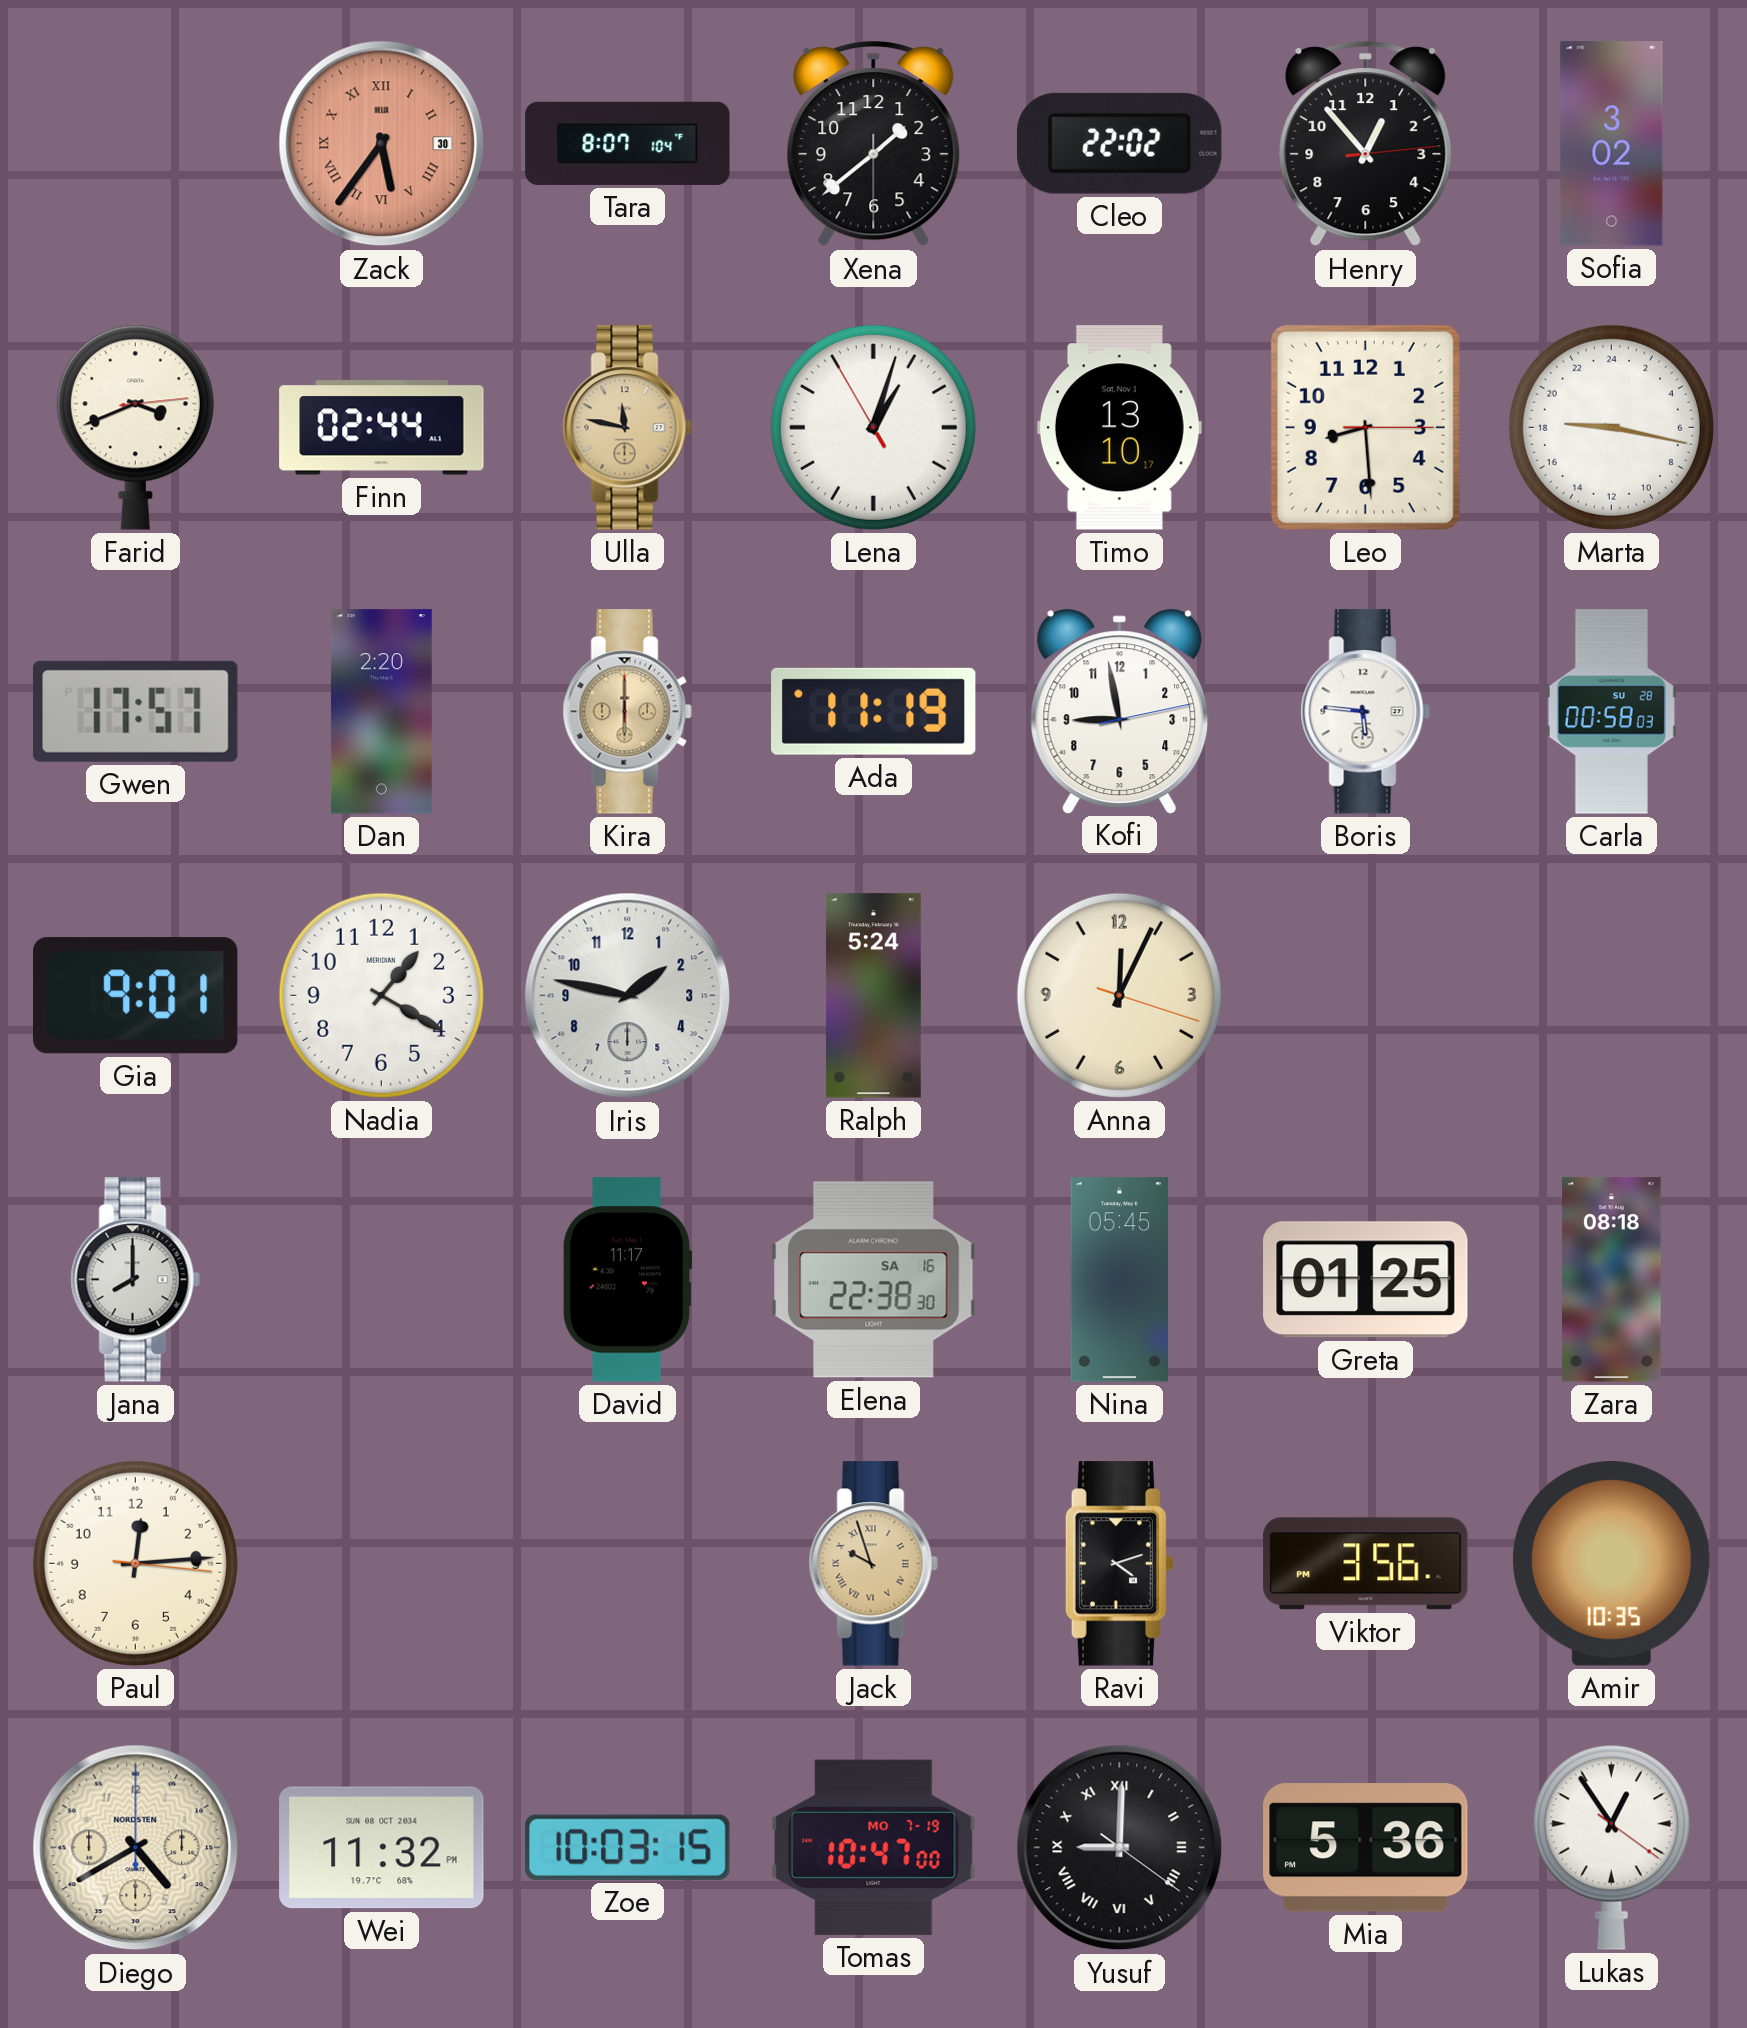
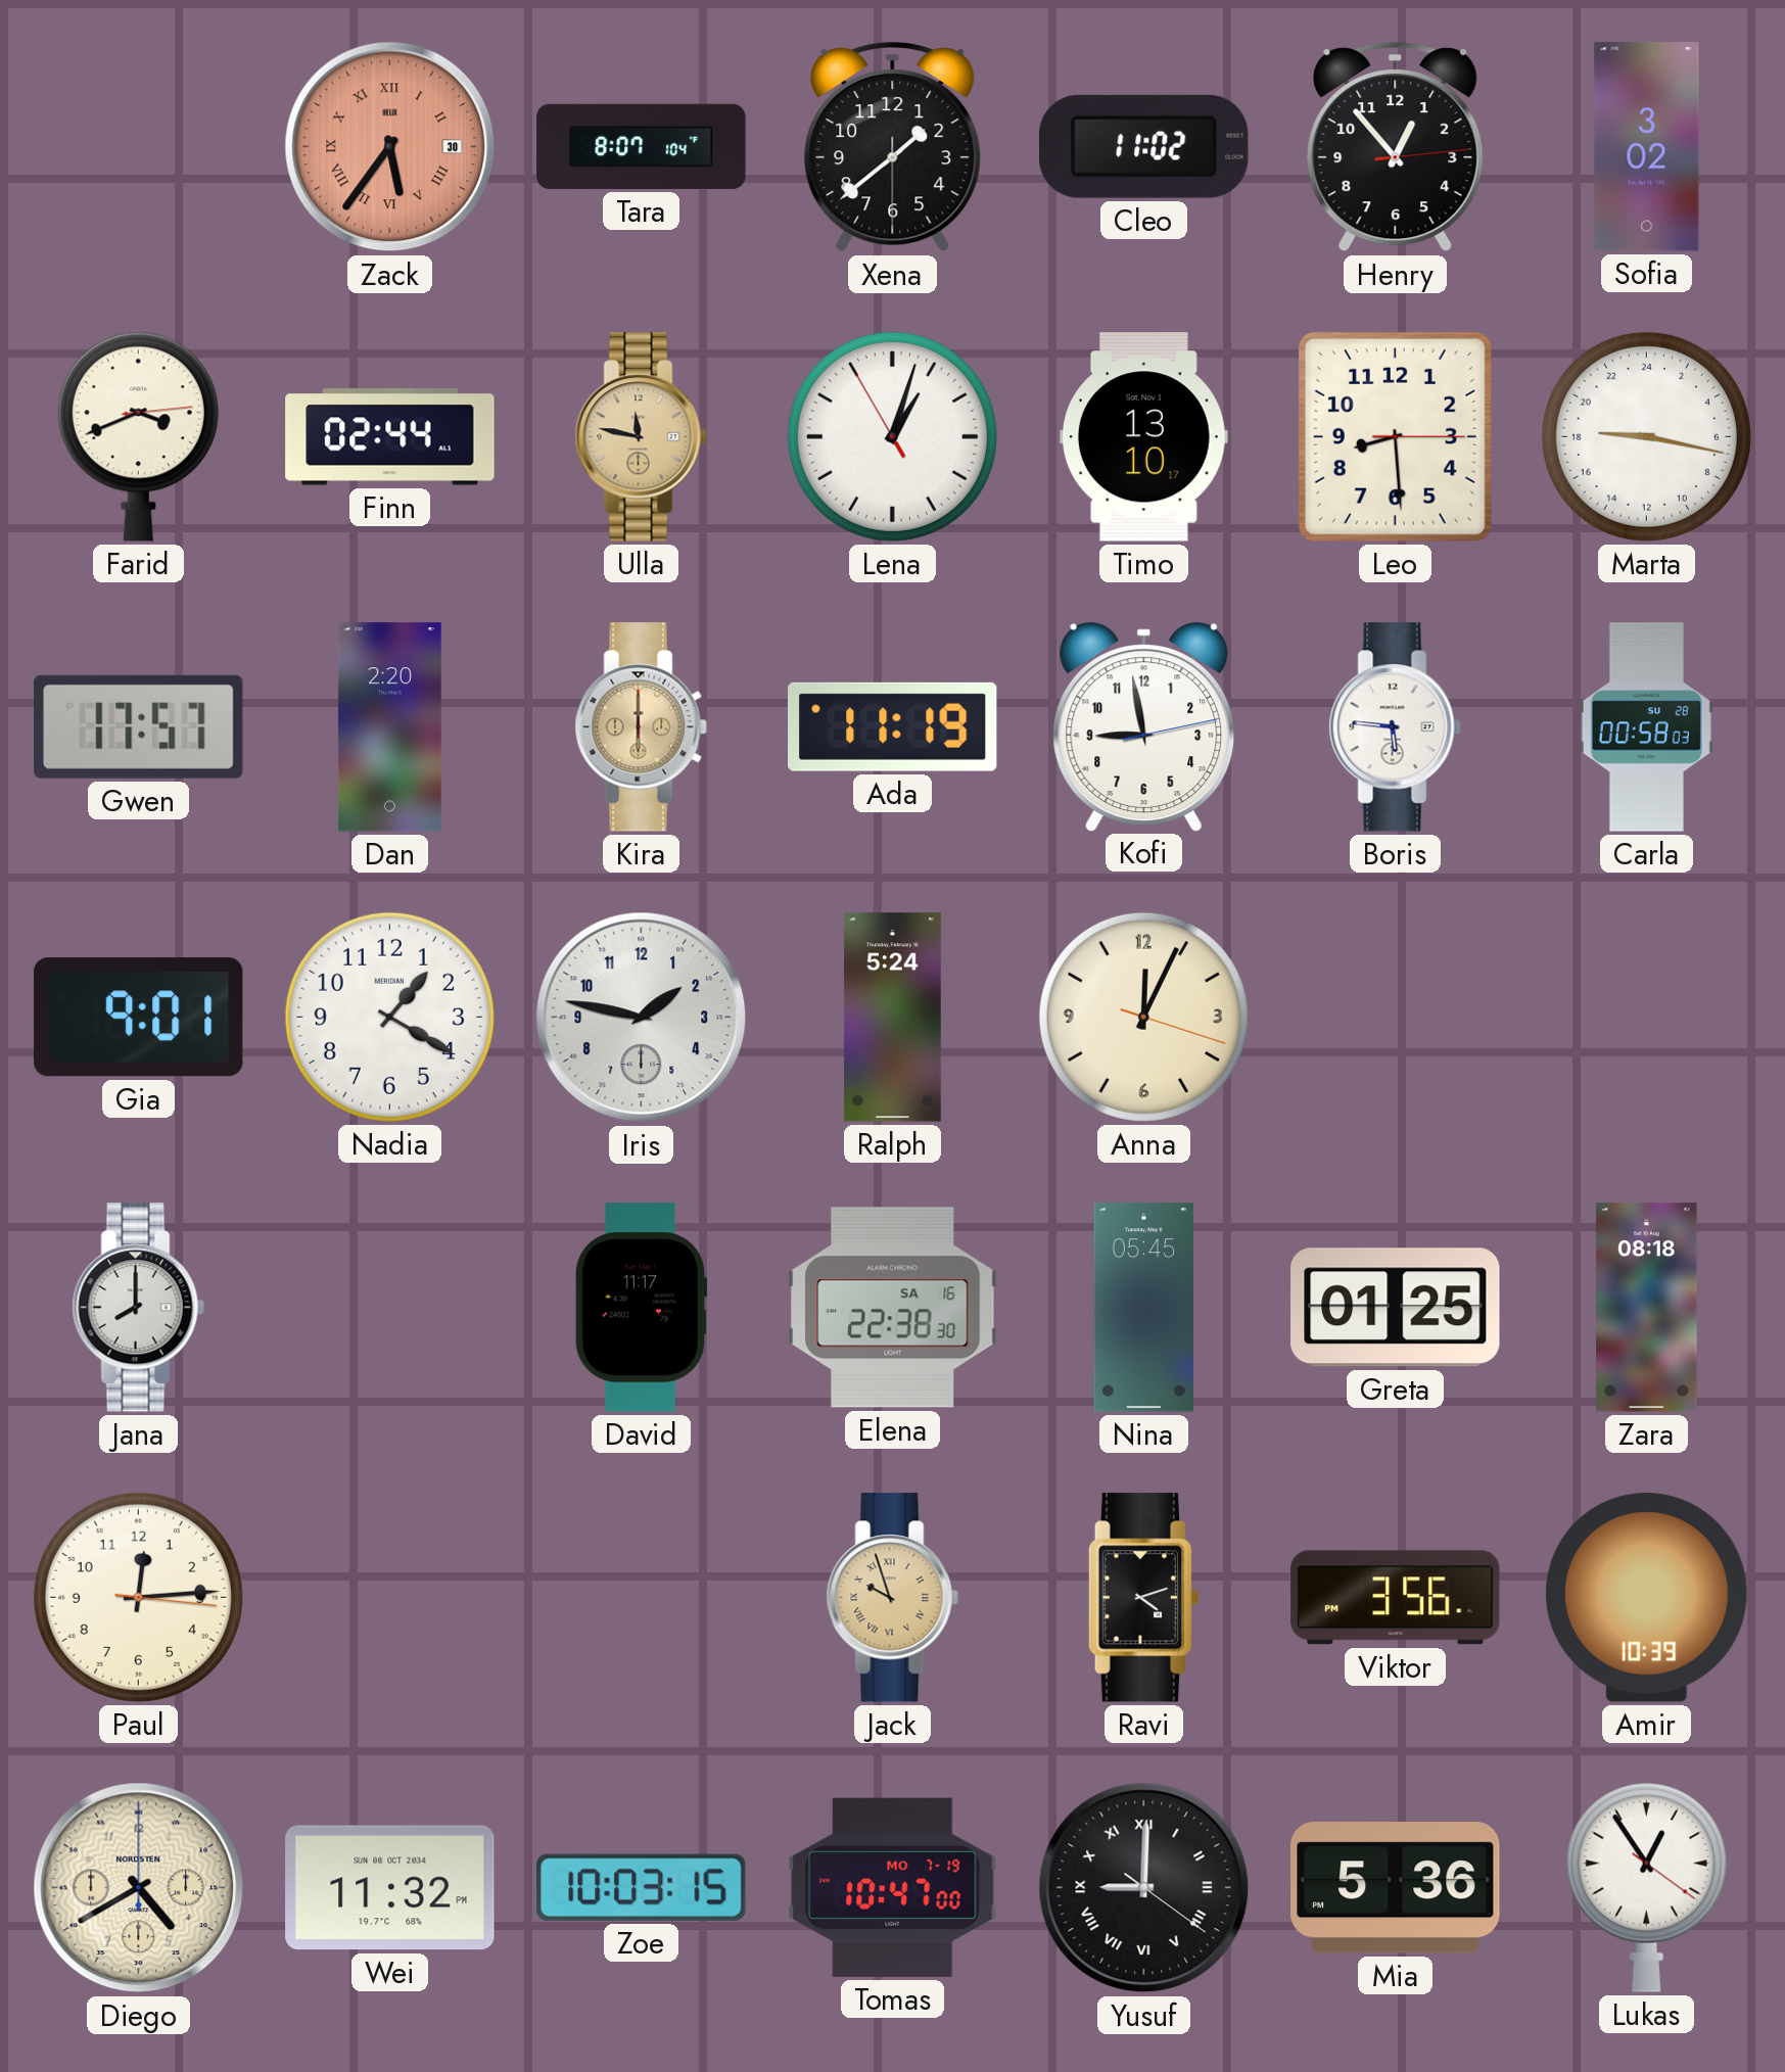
Cleo: 22:02 -> 11:02
Amir: 10:35 -> 10:39
